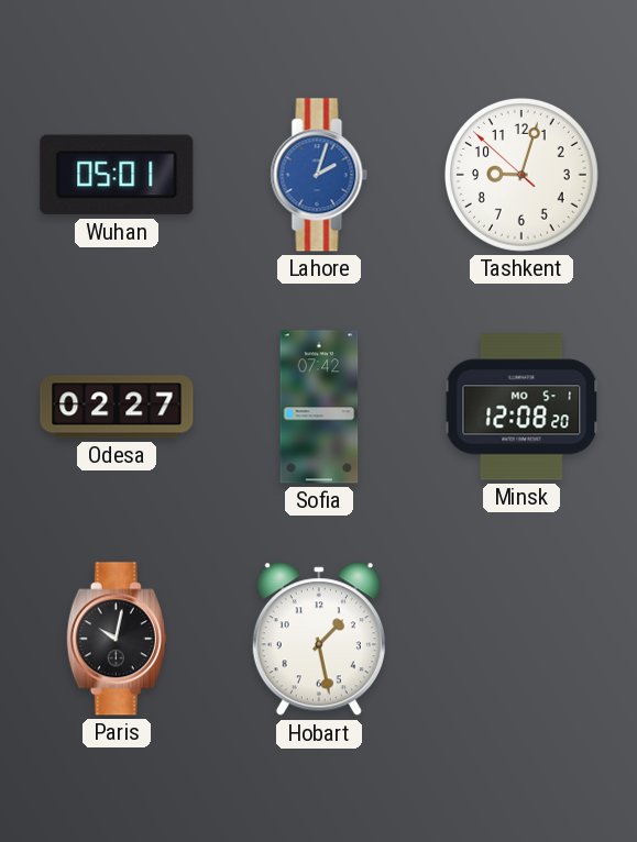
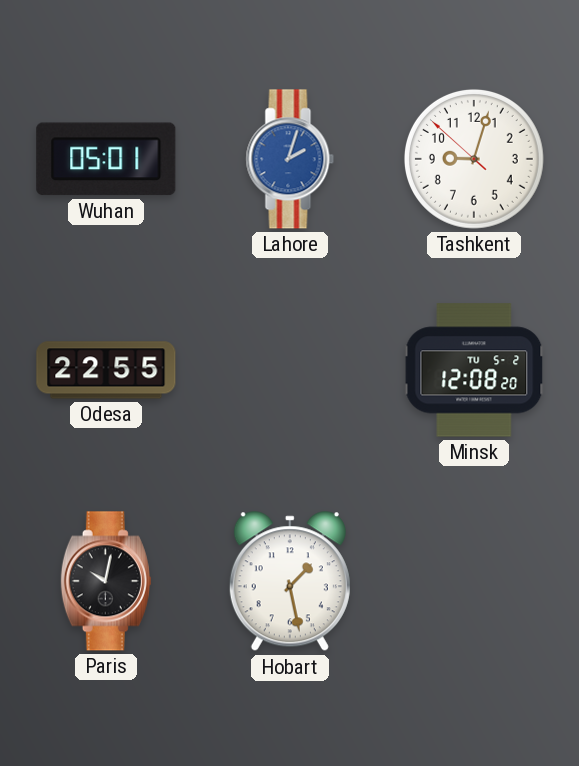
Odesa: 02:27 -> 22:55
Sofia: 07:42 -> none
Minsk date: MO 5-1 -> TU 5-2
